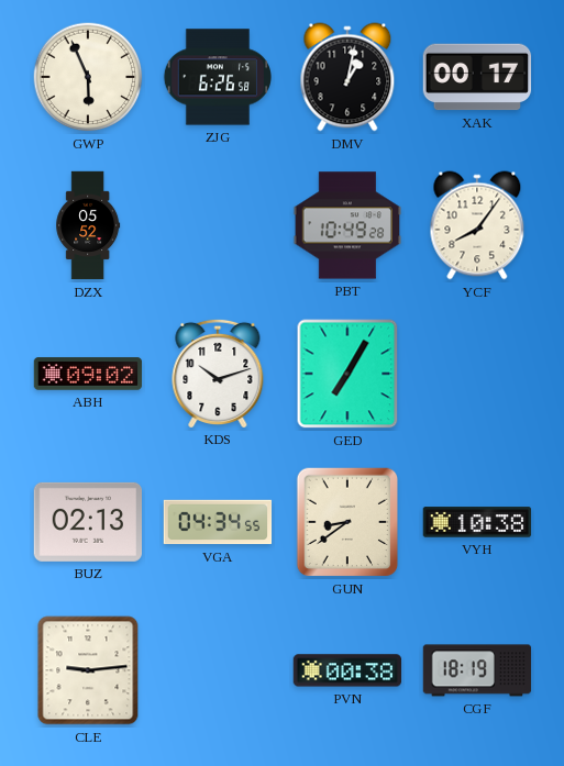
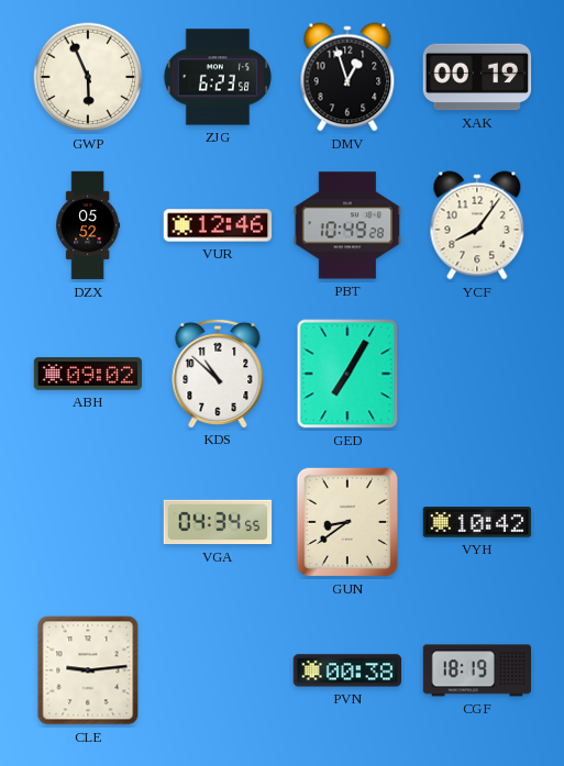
ZJG: 6:26 -> 6:23
DMV: 1:02 -> 12:57
XAK: 00:17 -> 00:19
VUR: none -> 12:46
KDS: 10:12 -> 10:52
BUZ: 02:13 -> none
VYH: 10:38 -> 10:42
